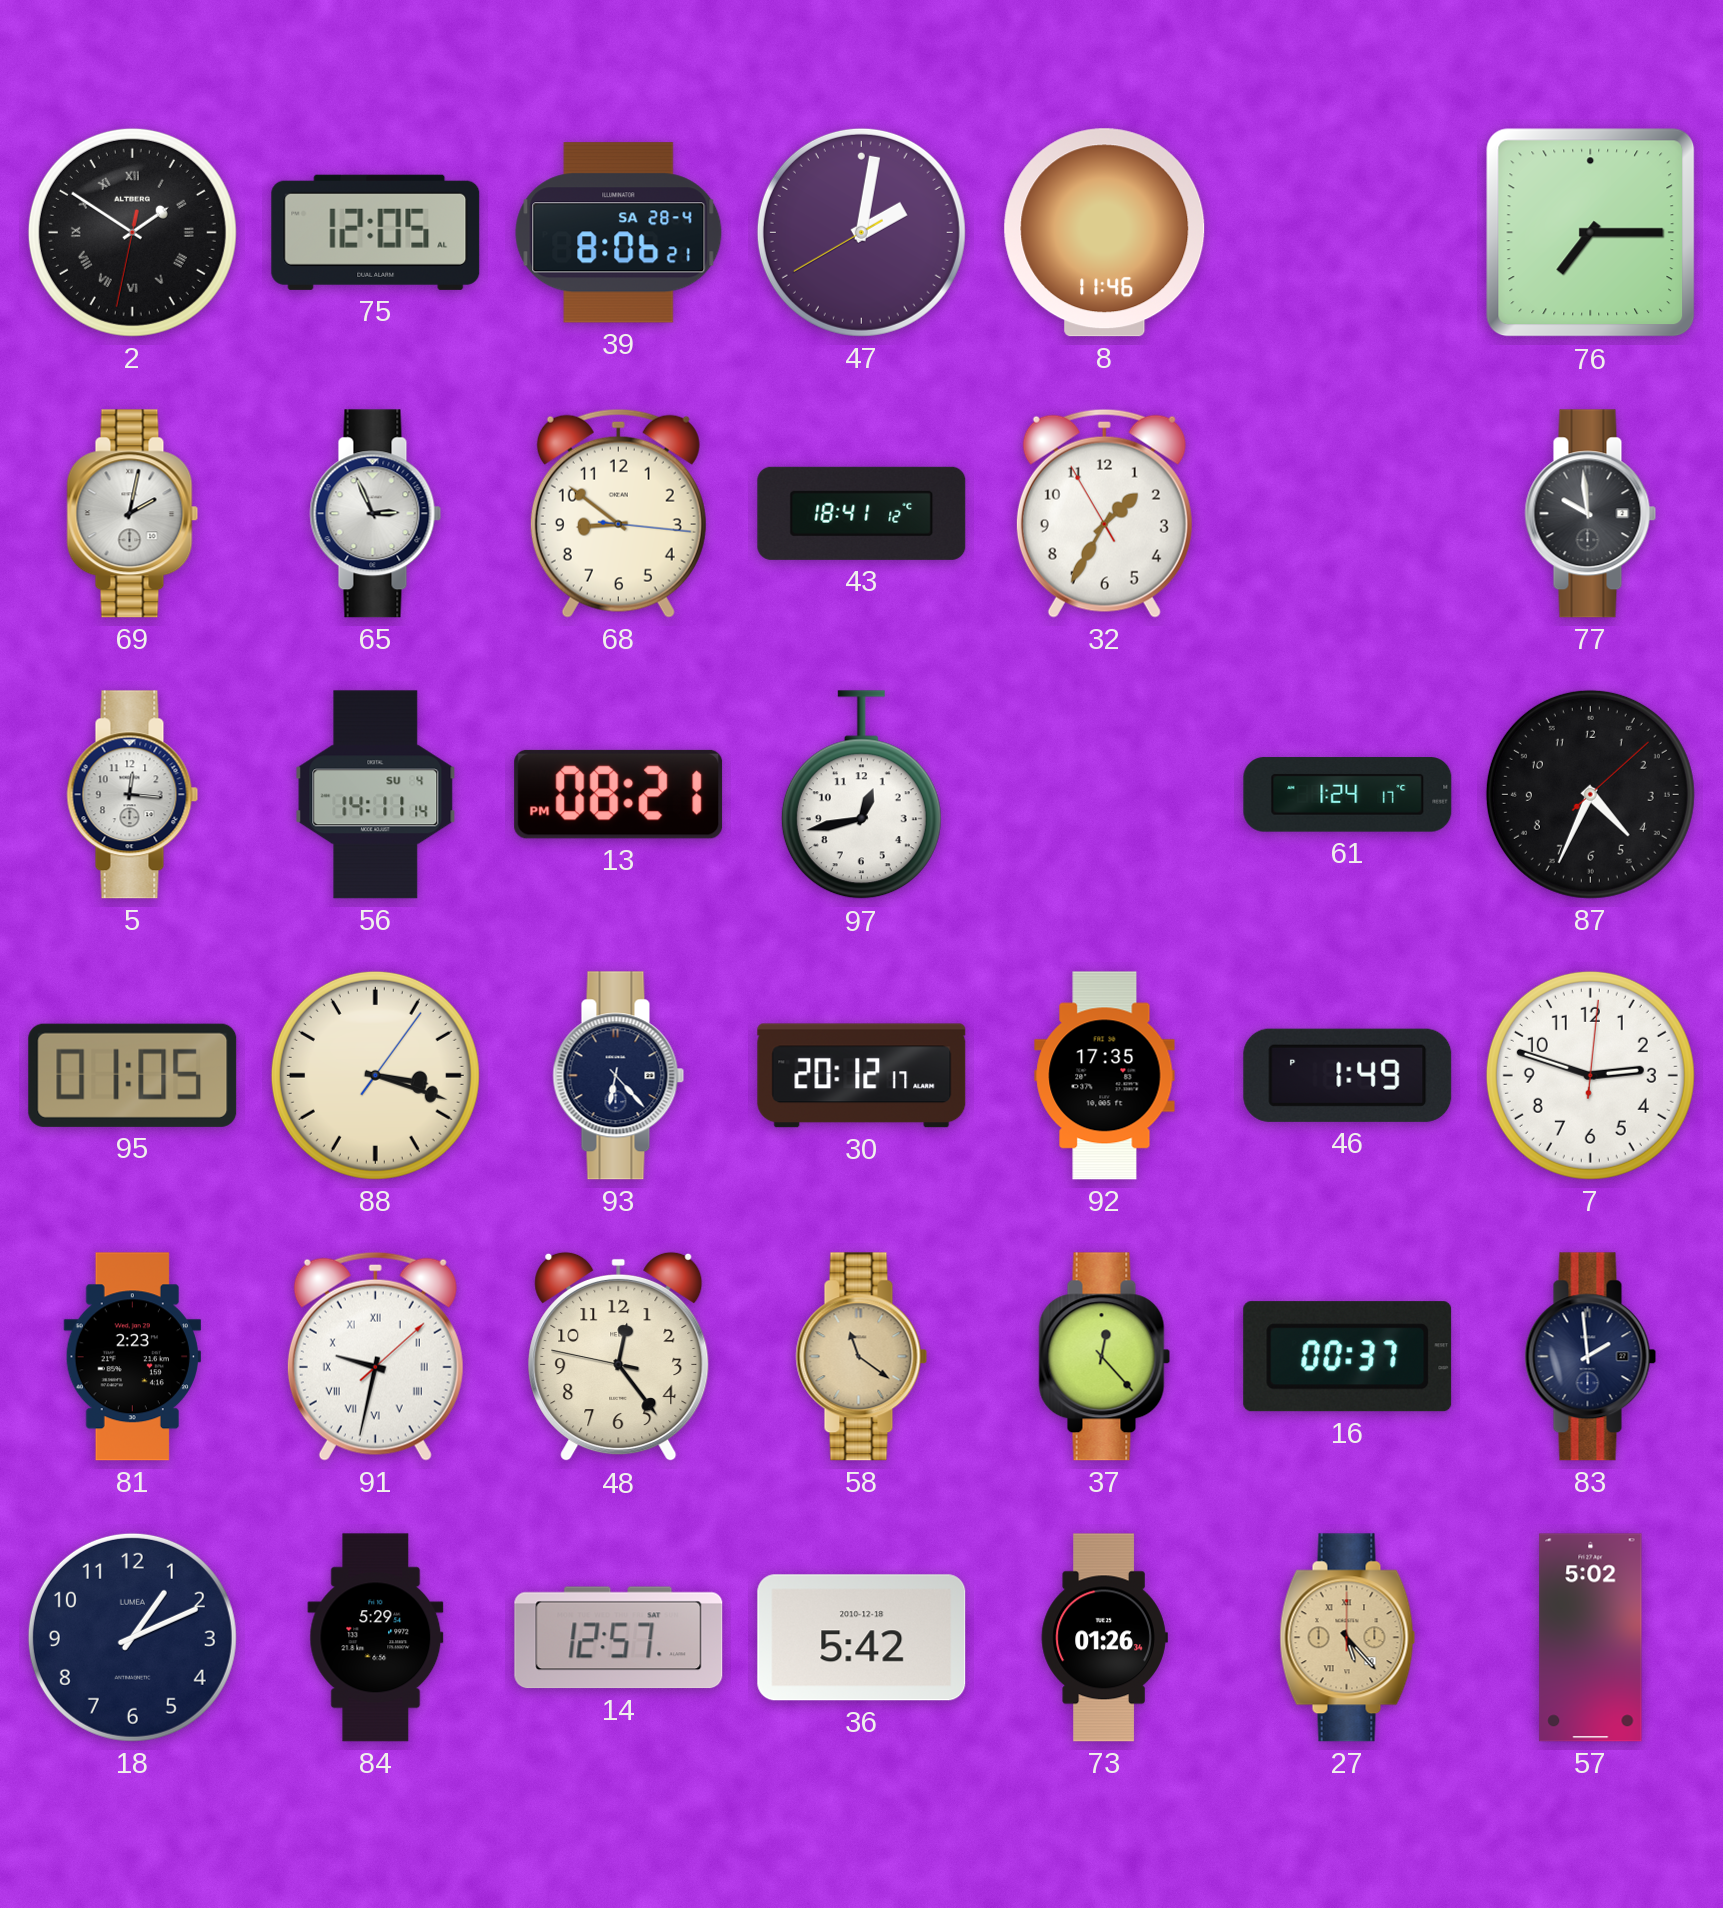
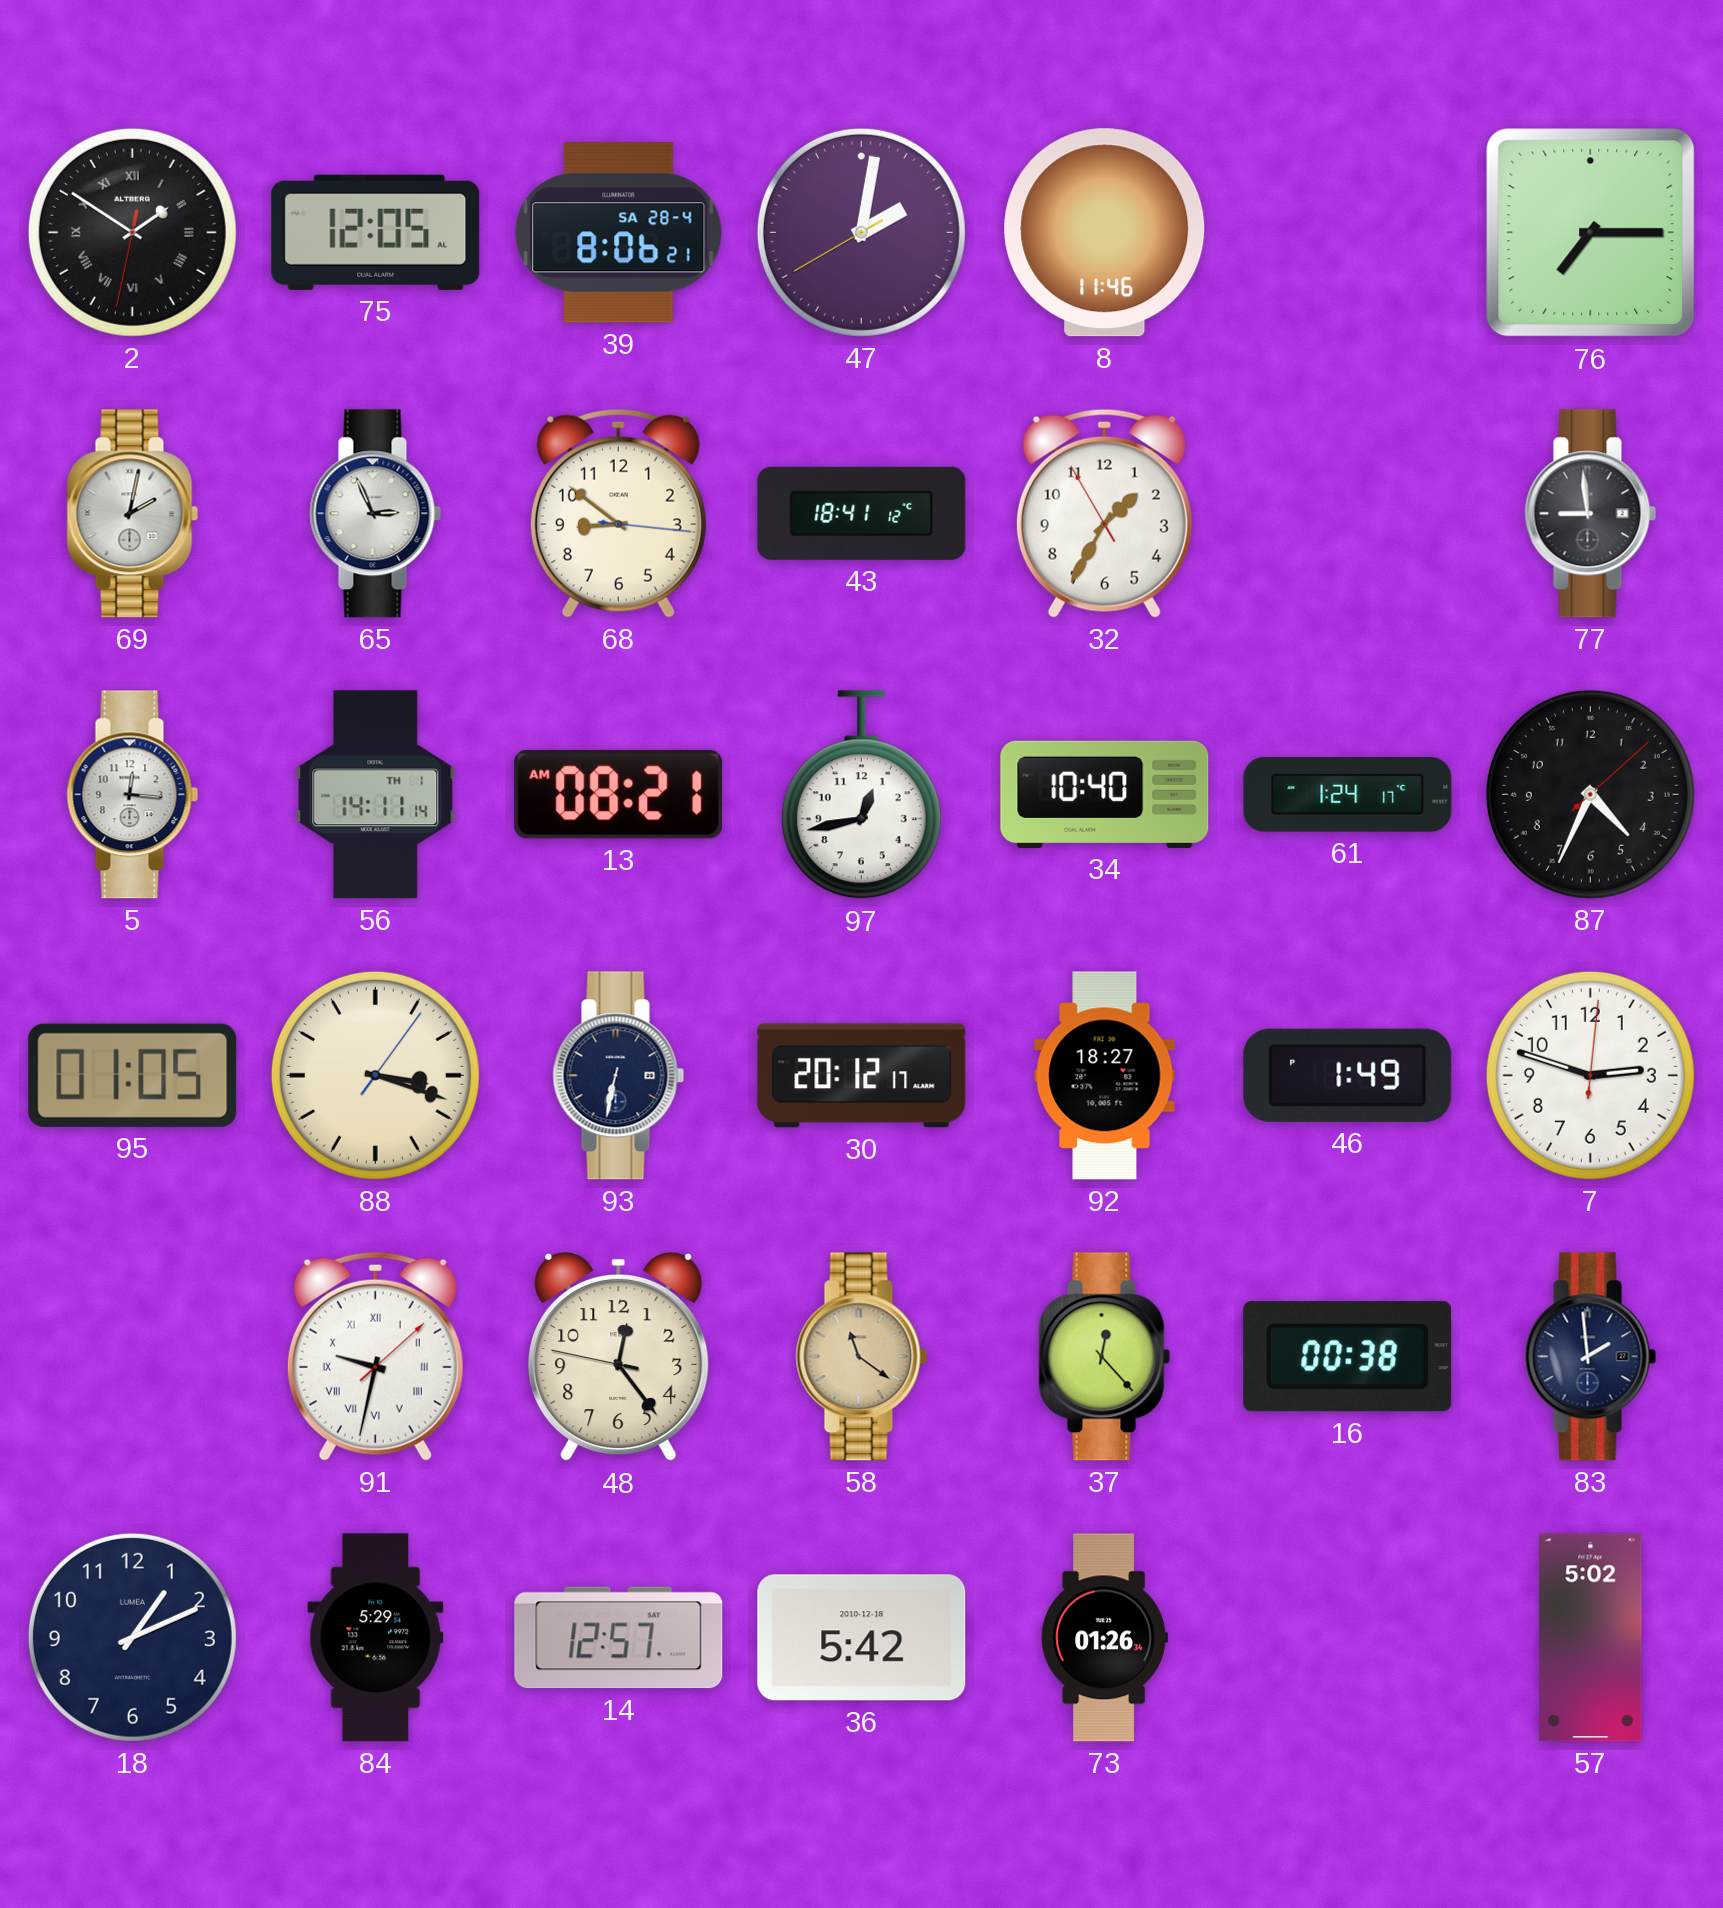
77: 9:59 -> 8:59
56 date: SU 4 -> TH 1
13: 08:21 PM -> 08:21 AM
34: none -> 10:40
93: 6:23 -> 6:32
92: 17:35 -> 18:27
81: 2:23 -> none
16: 00:37 -> 00:38
27: 5:23 -> none
